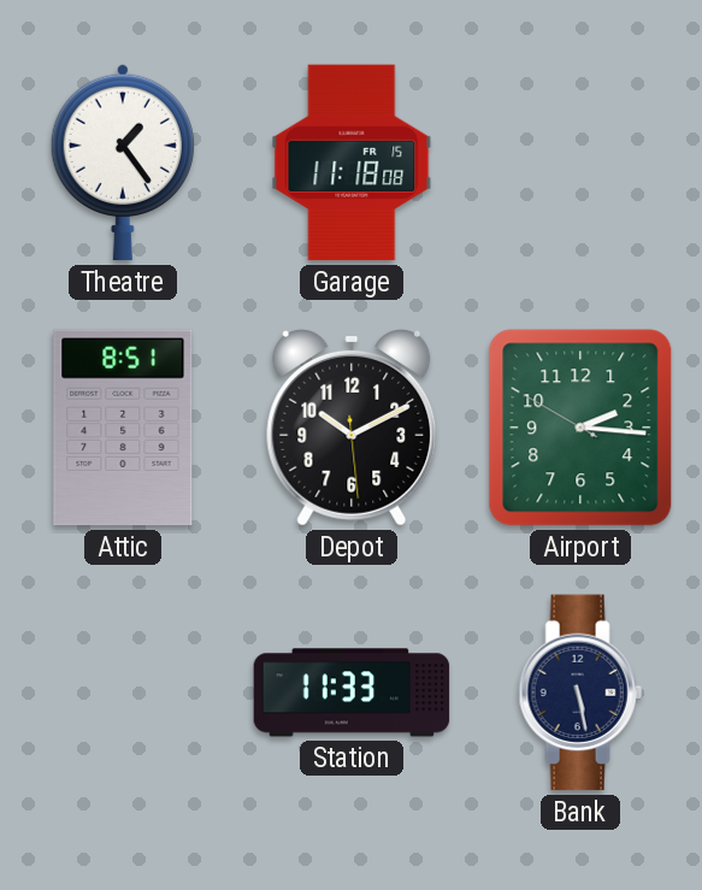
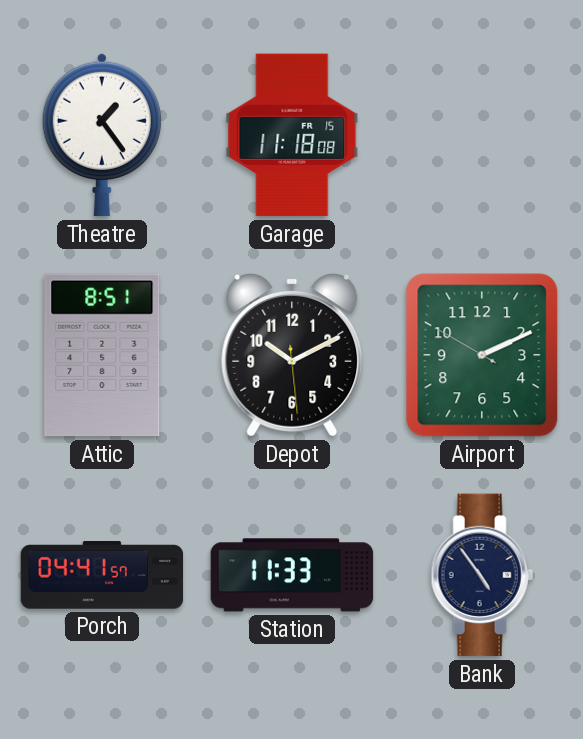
Airport: 2:15 -> 2:10
Porch: none -> 04:41
Bank: 5:28 -> 4:54
